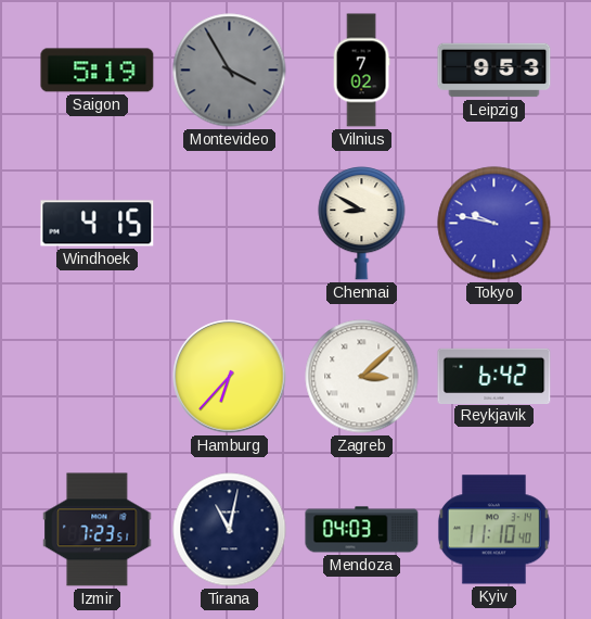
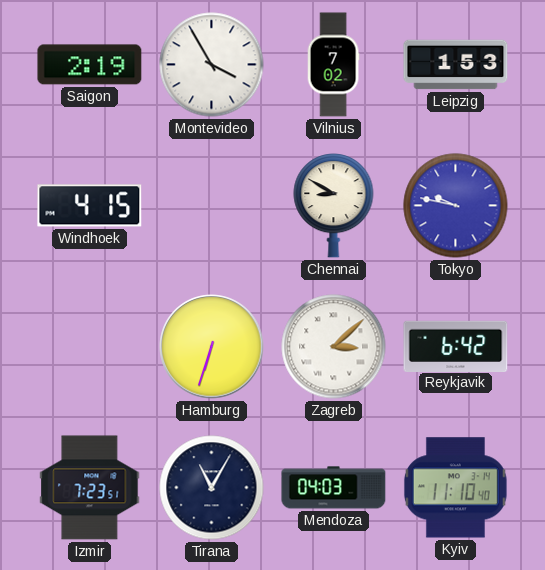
Saigon: 5:19 -> 2:19
Montevideo dial: grey -> white
Leipzig: 9:53 -> 1:53
Hamburg: 6:37 -> 6:33
Tirana: 11:02 -> 11:05
